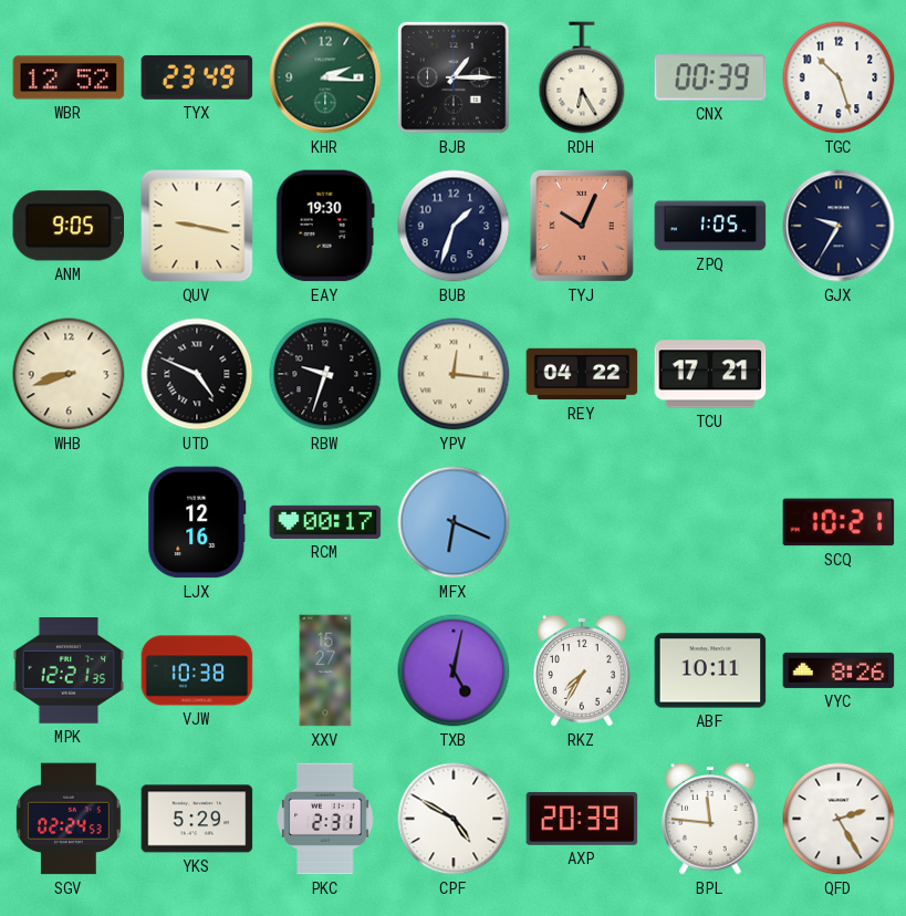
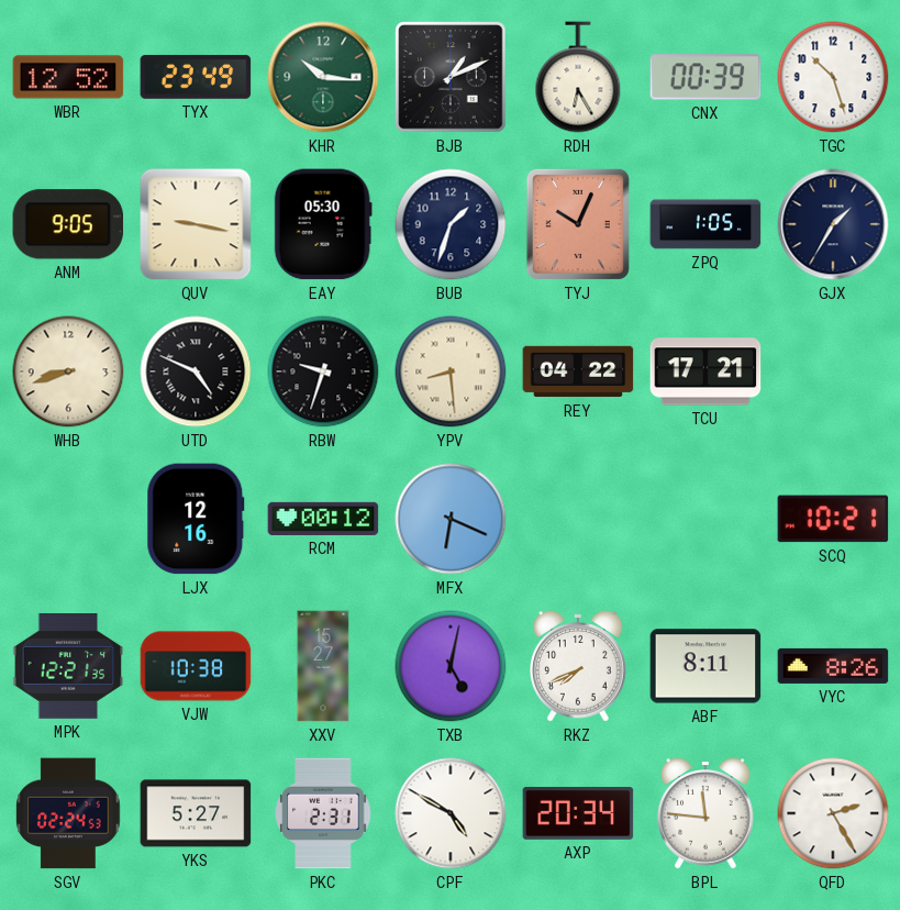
KHR: 2:16 -> 10:16
BJB: 1:15 -> 1:11
EAY: 19:30 -> 05:30
GJX: 9:35 -> 1:35
YPV: 12:16 -> 8:29
RCM: 00:17 -> 00:12
RKZ: 7:35 -> 7:41
ABF: 10:11 -> 8:11
YKS: 5:29 -> 5:27
AXP: 20:39 -> 20:34
